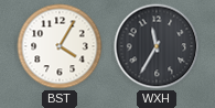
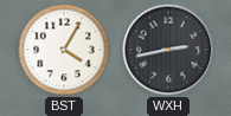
WXH: 11:35 -> 2:43
